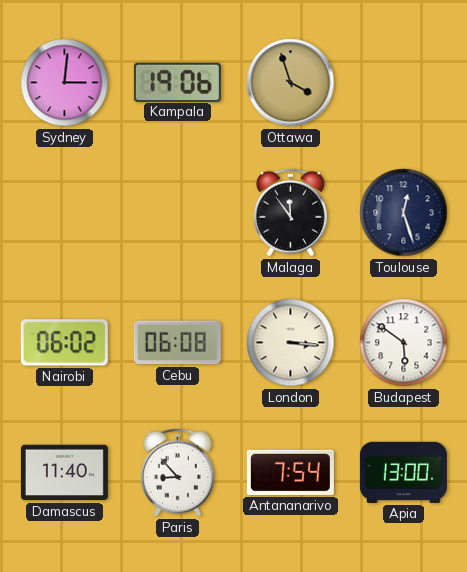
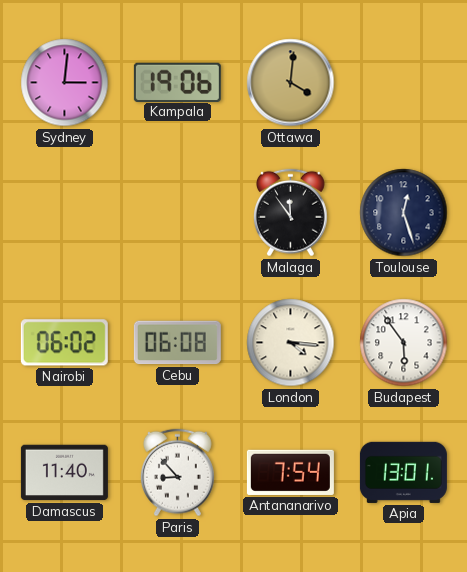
Ottawa: 3:57 -> 4:01
London: 3:16 -> 4:16
Budapest: 5:51 -> 5:54
Apia: 13:00 -> 13:01
